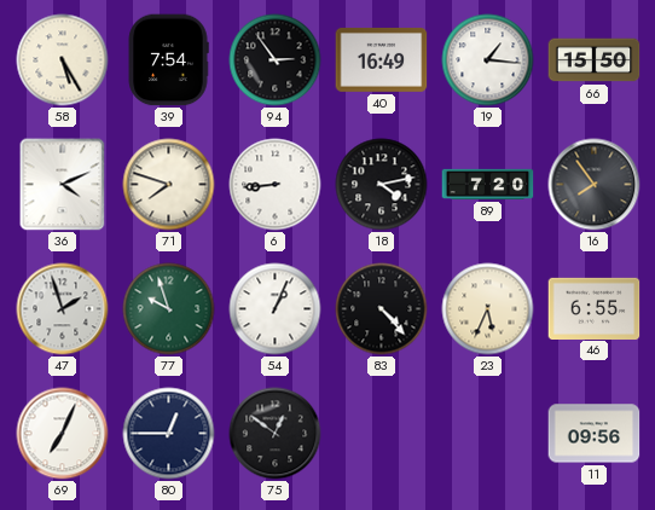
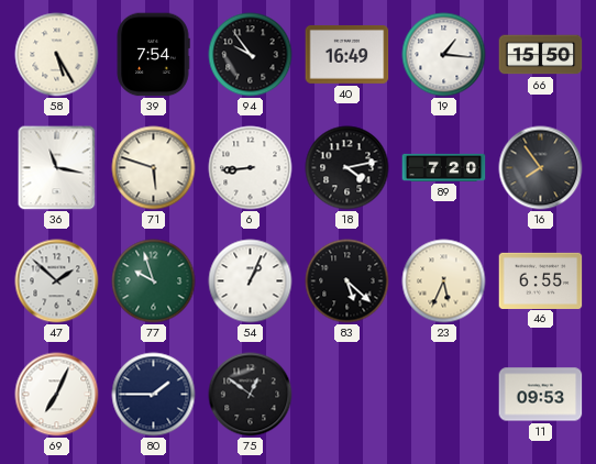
94: 2:54 -> 9:54
36: 4:11 -> 11:17
71: 7:48 -> 5:48
47: 1:57 -> 1:52
83: 4:23 -> 5:22
80: 12:45 -> 1:45
11: 09:56 -> 09:53
